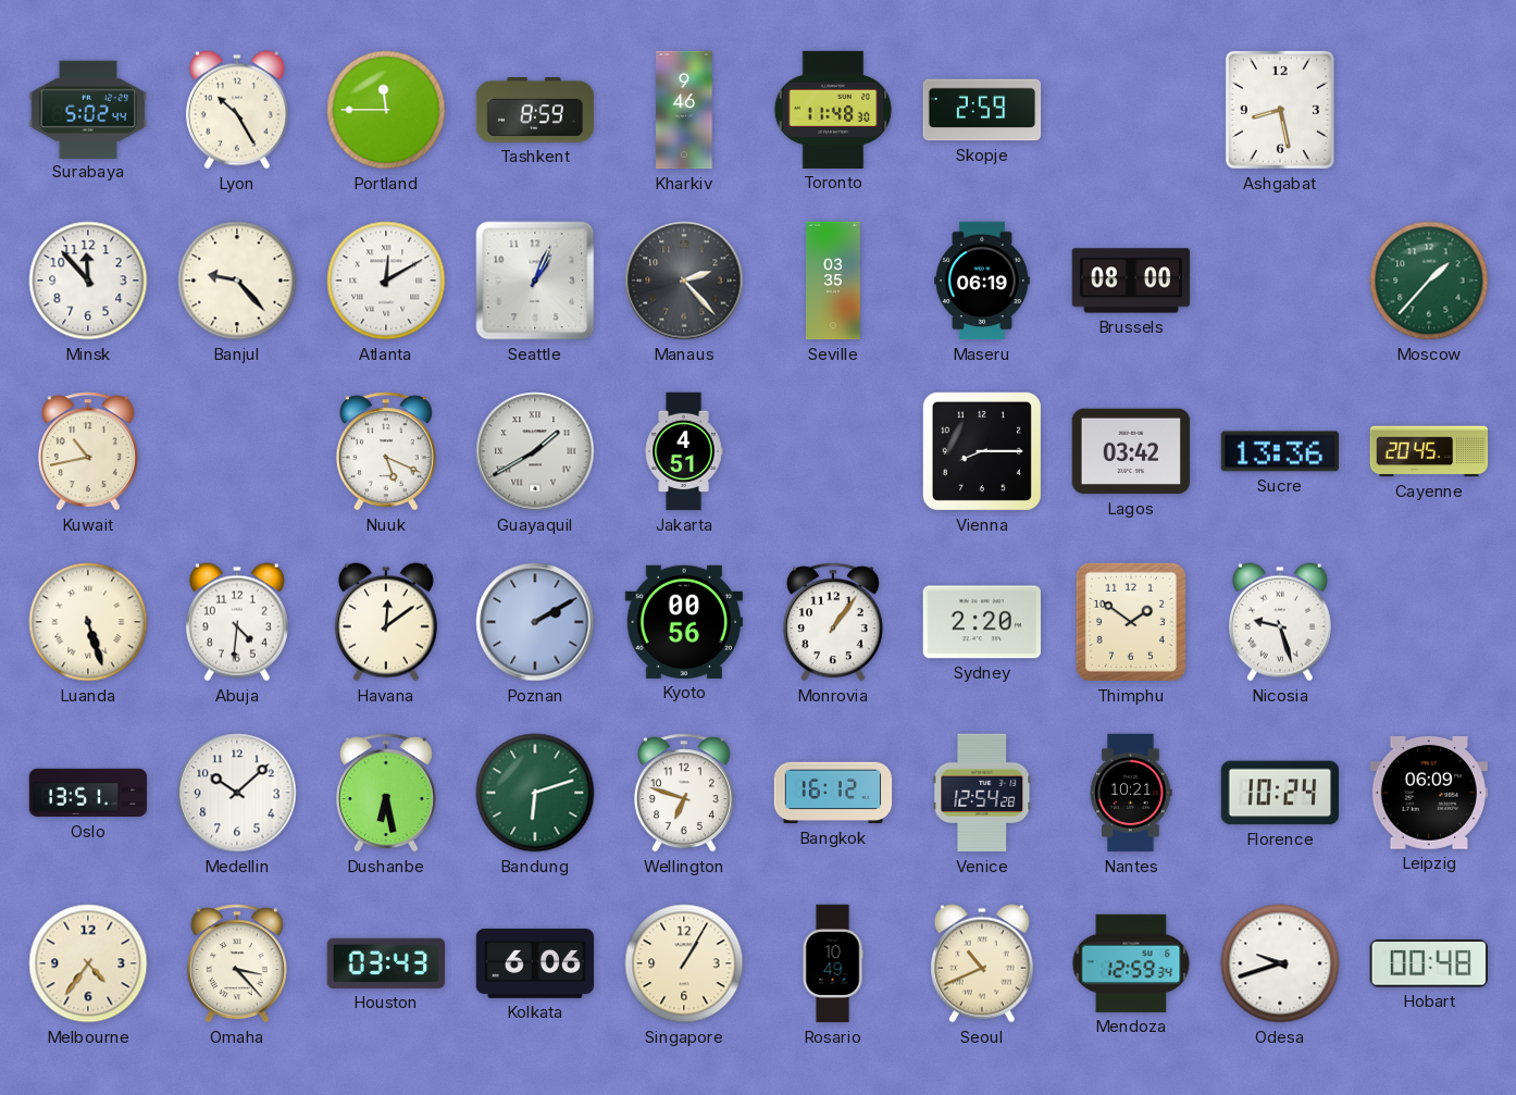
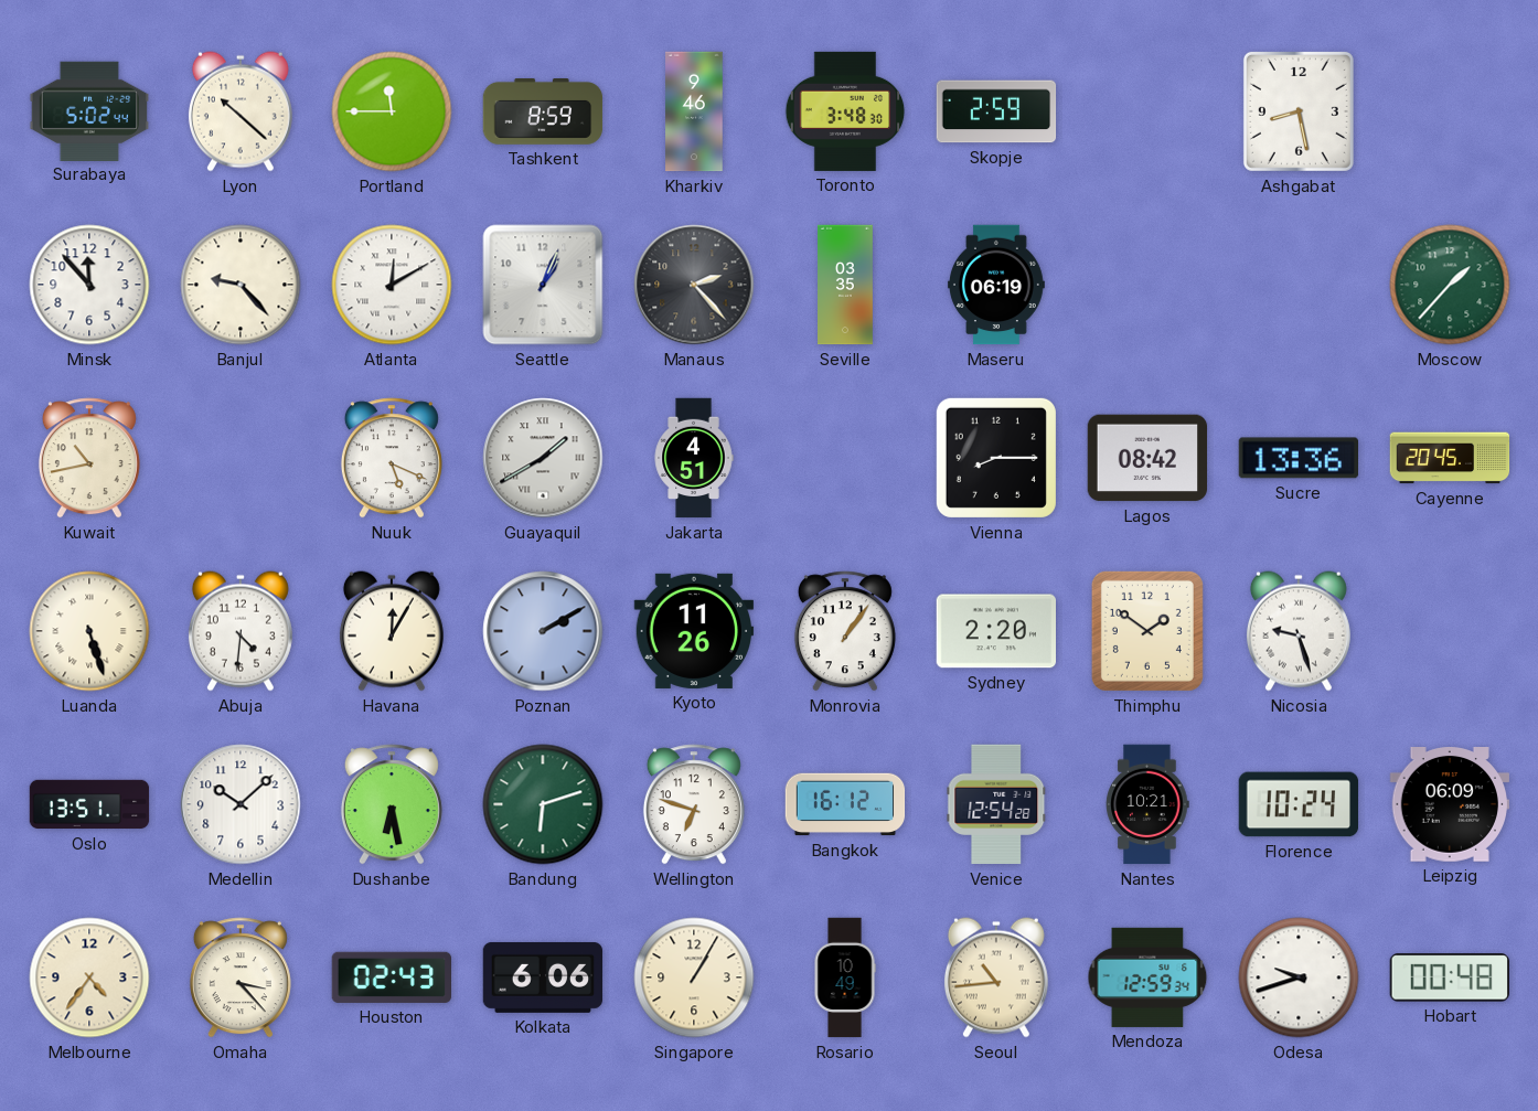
Lyon: 10:25 -> 10:22
Toronto: 11:48 -> 3:48
Brussels: 08:00 -> none
Lagos: 03:42 -> 08:42
Havana: 12:09 -> 12:05
Kyoto: 00:56 -> 11:26
Houston: 03:43 -> 02:43
Seoul: 10:41 -> 10:44
